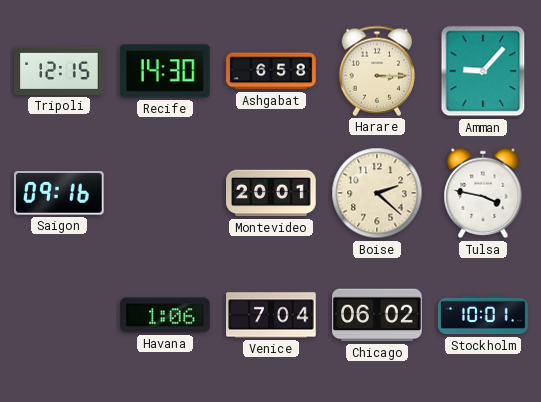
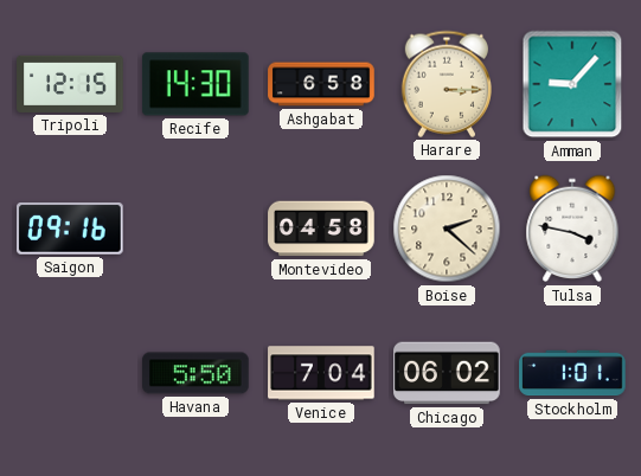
Montevideo: 20:01 -> 04:58
Havana: 1:06 -> 5:50
Stockholm: 10:01 -> 1:01
